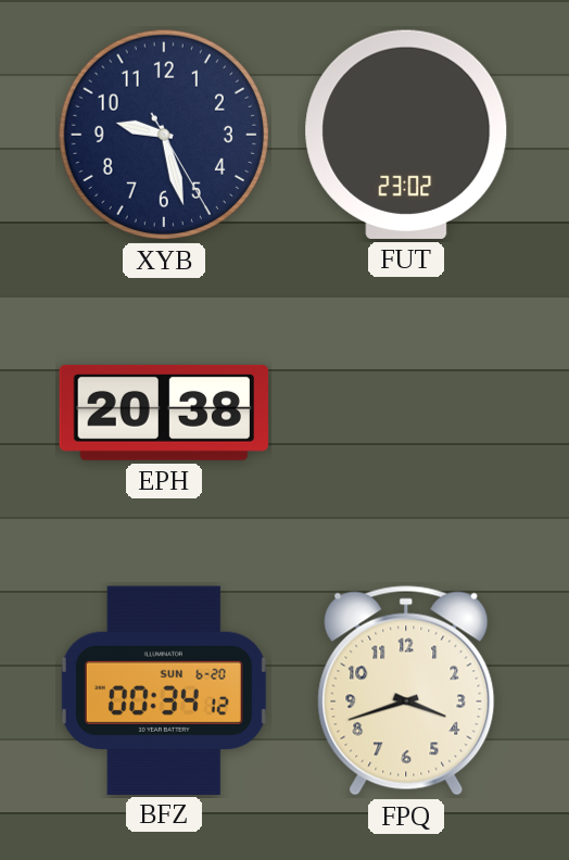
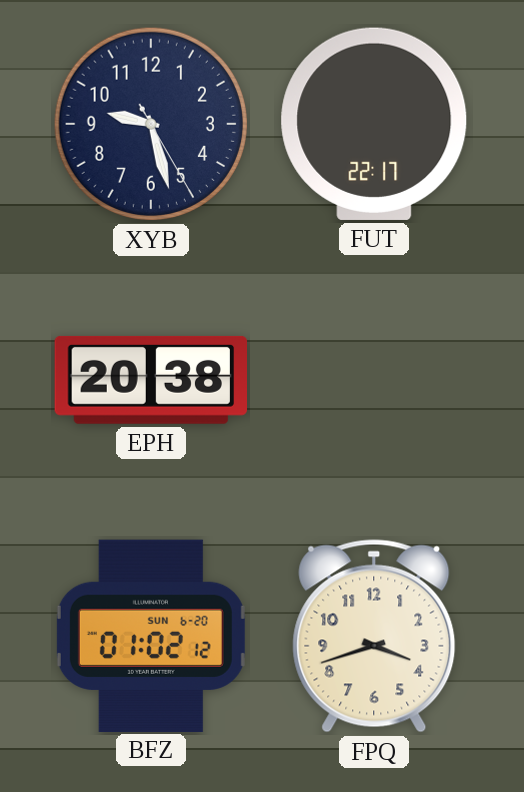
FUT: 23:02 -> 22:17
BFZ: 00:34 -> 01:02
